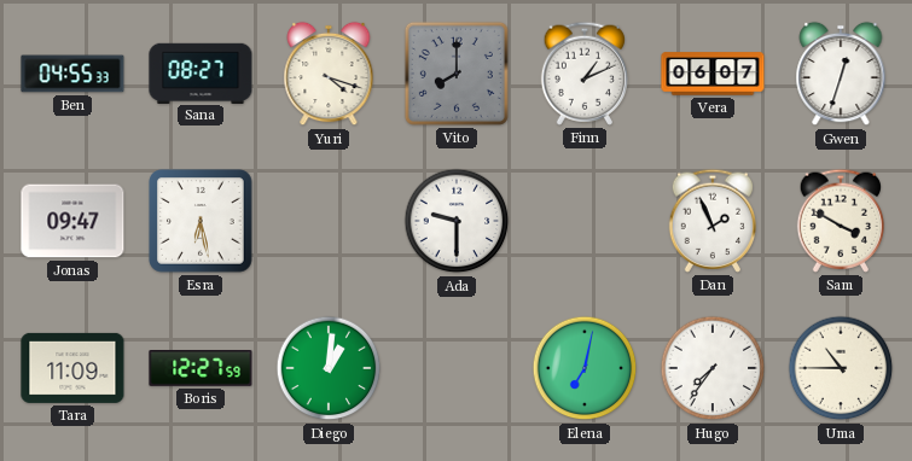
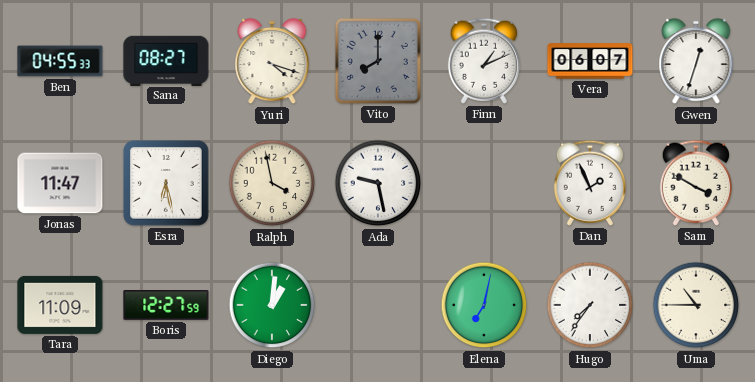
Jonas: 09:47 -> 11:47
Ralph: none -> 3:58
Ada: 9:30 -> 9:28
